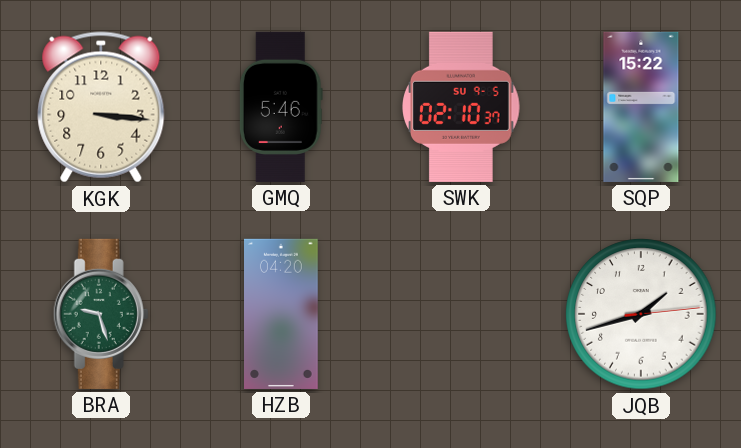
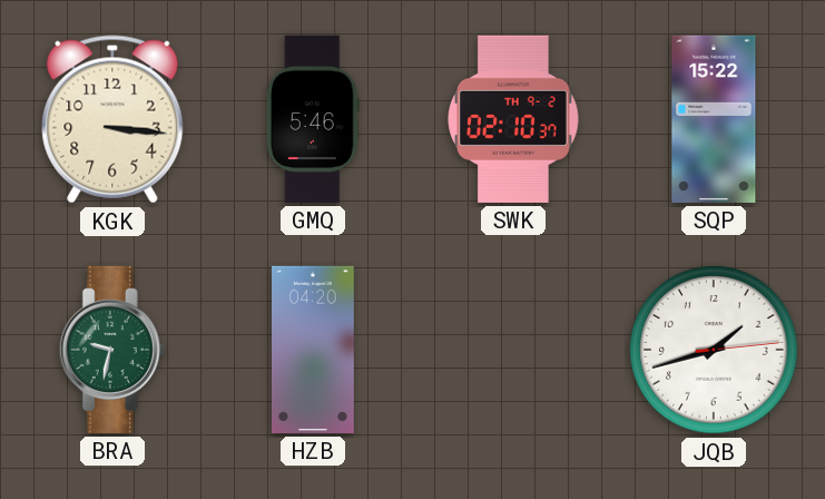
SWK date: SU 9-5 -> TH 9-2
BRA: 9:27 -> 9:32
